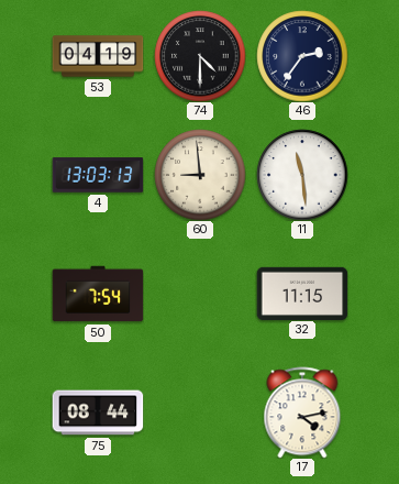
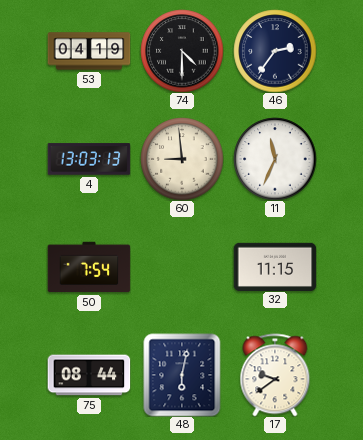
11: 11:29 -> 11:34
48: none -> 6:02
17: 4:13 -> 9:39
